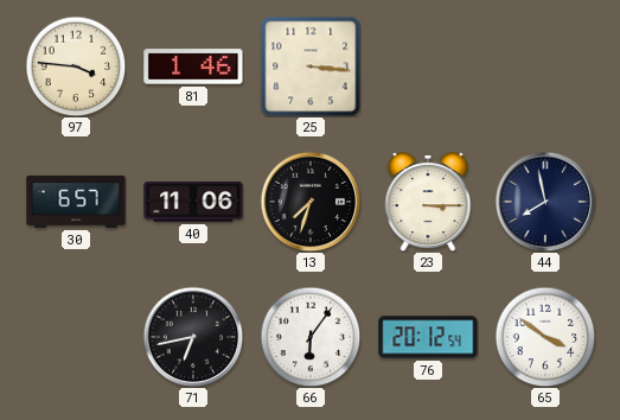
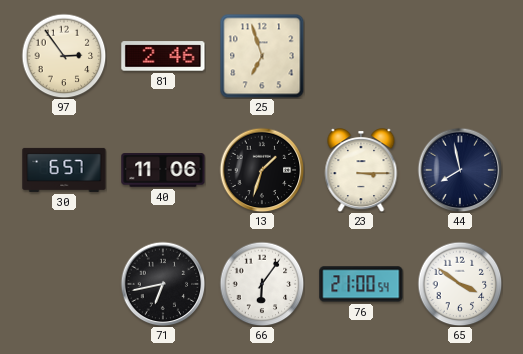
97: 3:46 -> 2:54
81: 1:46 -> 2:46
25: 3:16 -> 6:57
13: 7:33 -> 1:33
76: 20:12 -> 21:00
